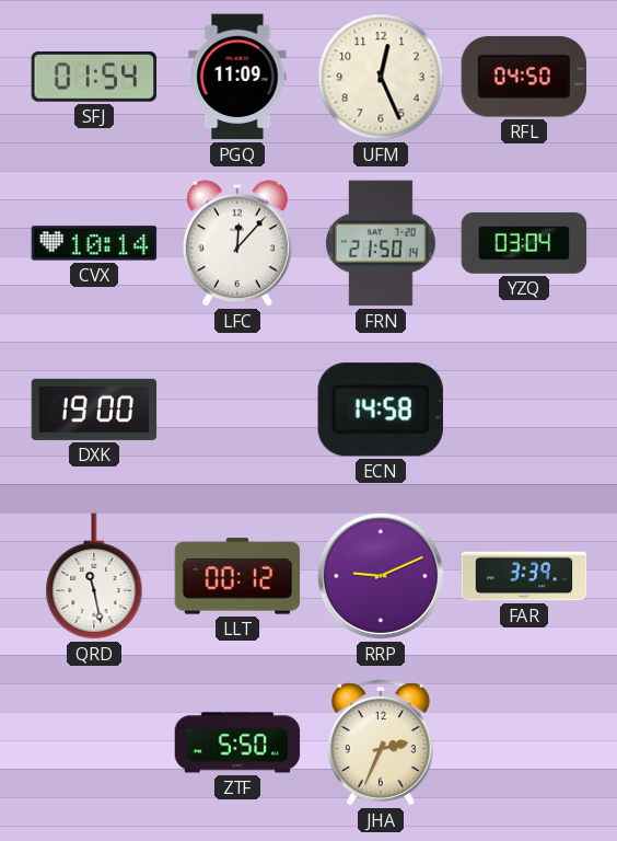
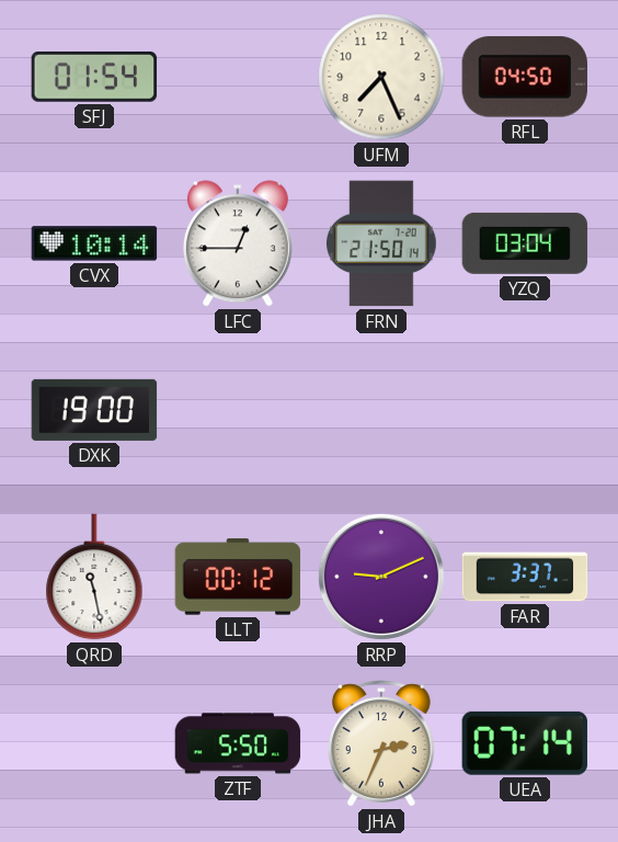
PGQ: 11:09 -> none
UFM: 12:26 -> 7:26
LFC: 12:07 -> 12:45
ECN: 14:58 -> none
FAR: 3:39 -> 3:37
UEA: none -> 07:14
